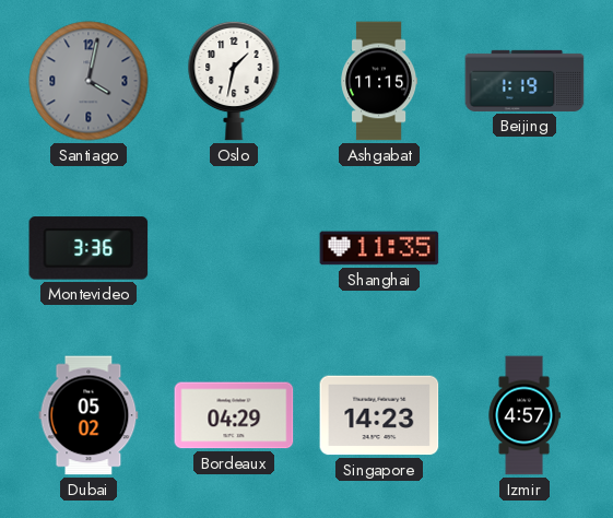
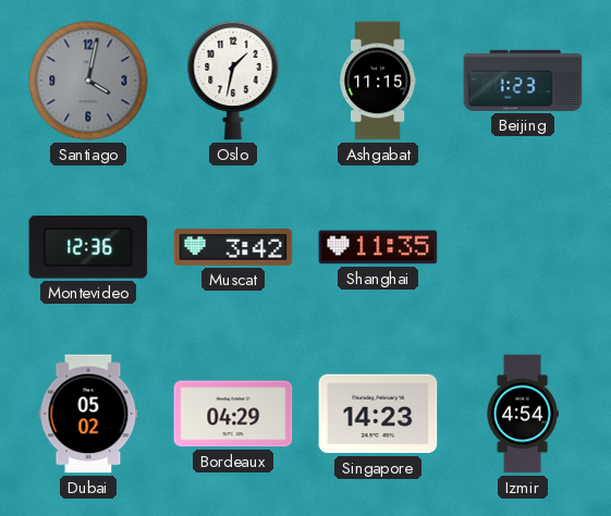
Beijing: 1:19 -> 1:23
Montevideo: 3:36 -> 12:36
Muscat: none -> 3:42
Izmir: 4:57 -> 4:54
